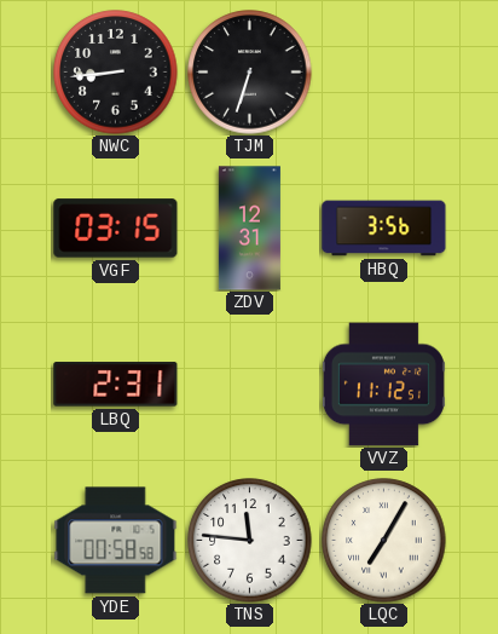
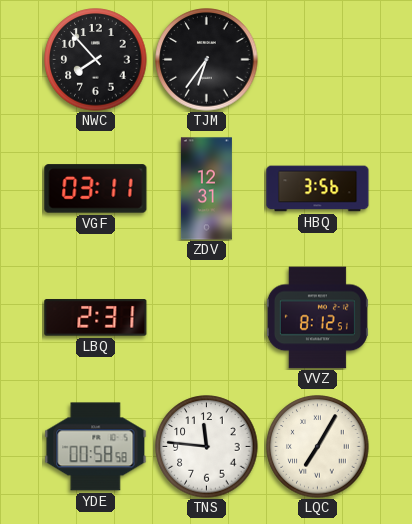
NWC: 8:44 -> 7:53
TJM: 6:33 -> 6:36
VGF: 03:15 -> 03:11
VVZ: 11:12 -> 8:12
